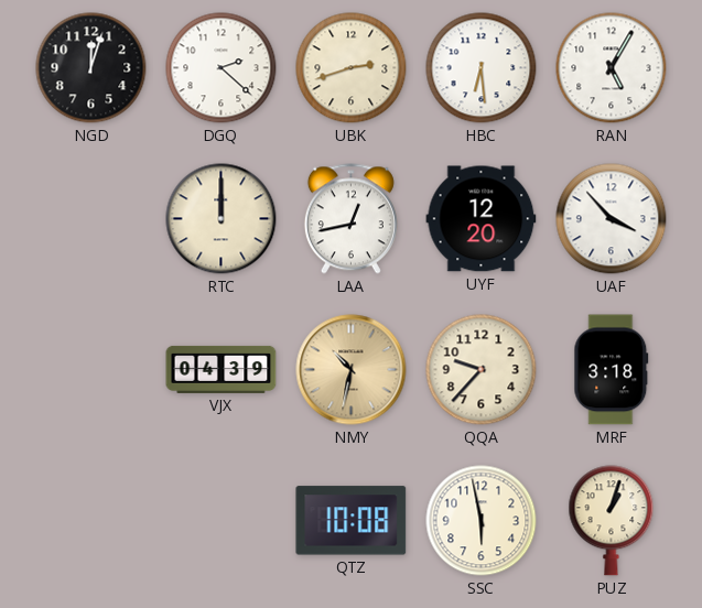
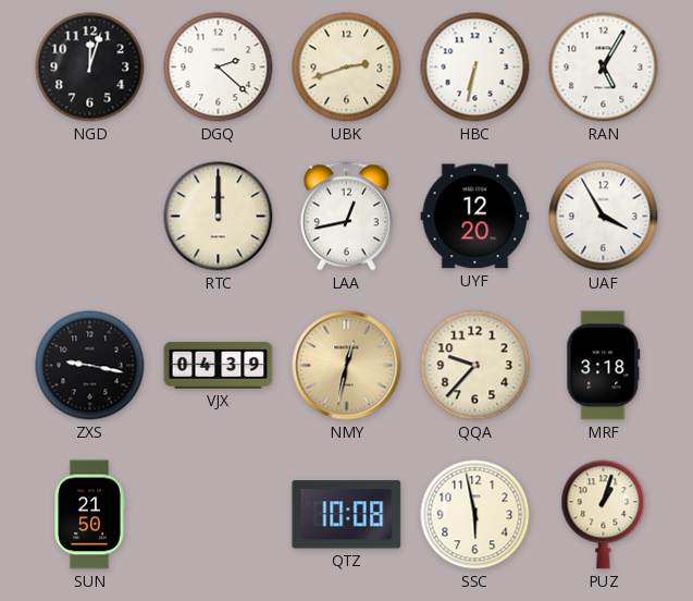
HBC: 6:29 -> 6:32
UAF: 3:53 -> 3:55
ZXS: none -> 9:17
NMY: 10:32 -> 12:32
SUN: none -> 21:50
